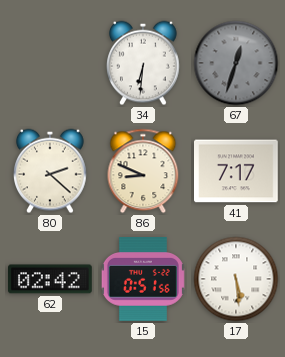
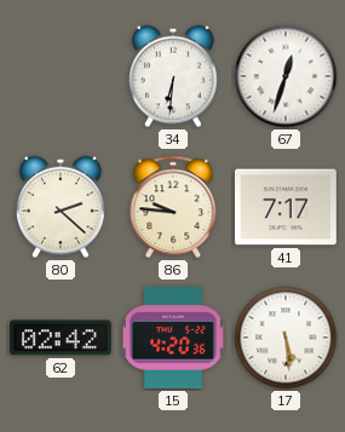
67 dial: grey -> white
86: 8:49 -> 9:46
15: 0:51 -> 4:20
